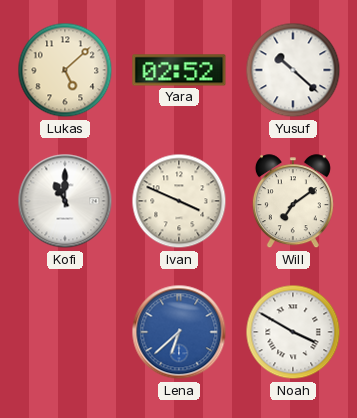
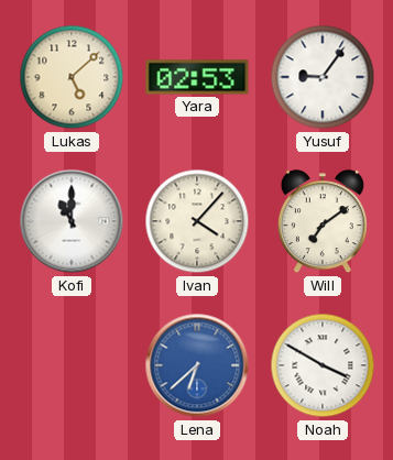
Yara: 02:52 -> 02:53
Yusuf: 10:22 -> 9:06
Ivan: 3:49 -> 4:07
